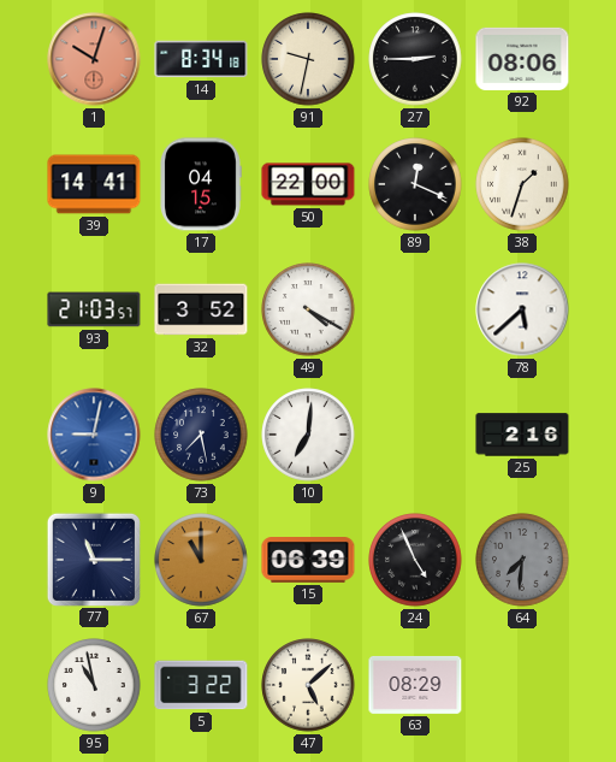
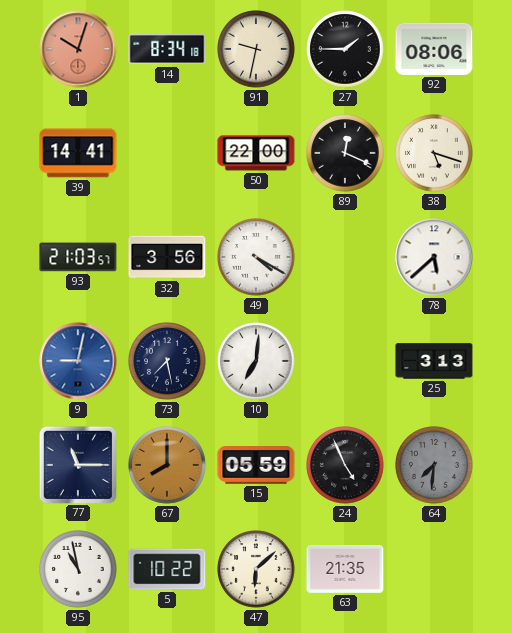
27: 2:45 -> 1:45
17: 04:15 -> none
38: 1:33 -> 5:18
32: 3:52 -> 3:56
25: 2:16 -> 3:13
67: 11:00 -> 8:00
15: 06:39 -> 05:59
5: 3:22 -> 10:22
47: 5:08 -> 6:08
63: 08:29 -> 21:35
